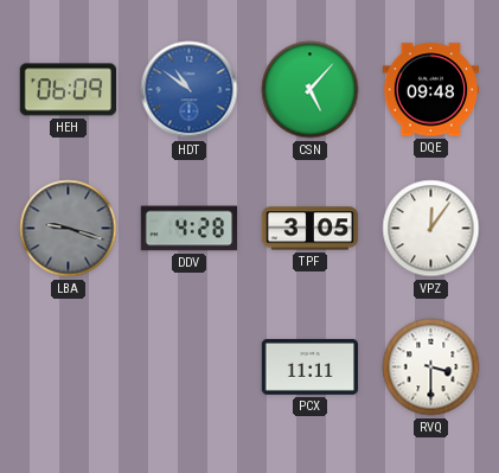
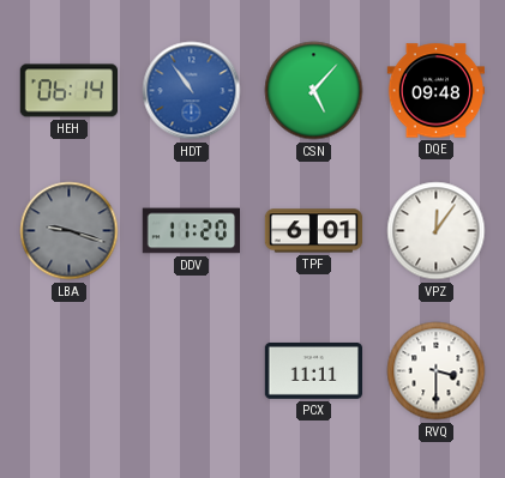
HEH: 06:09 -> 06:14
HDT: 10:51 -> 10:54
DDV: 4:28 -> 11:20
TPF: 3:05 -> 6:01
